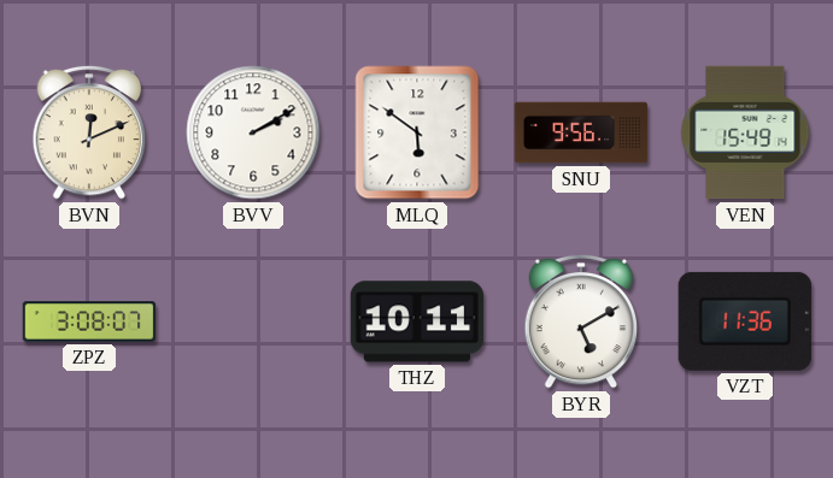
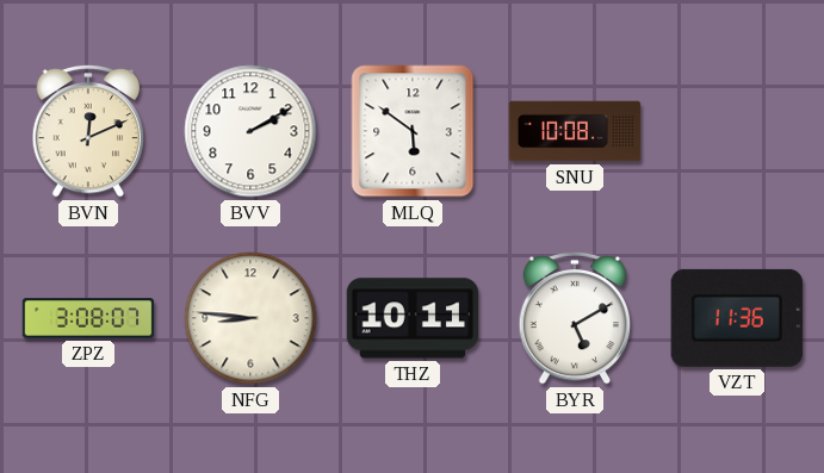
SNU: 9:56 -> 10:08
VEN: 15:49 -> none
NFG: none -> 8:46
